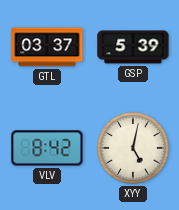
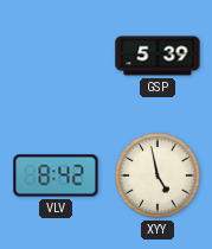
GTL: 03:37 -> none
XYY: 5:02 -> 4:58
